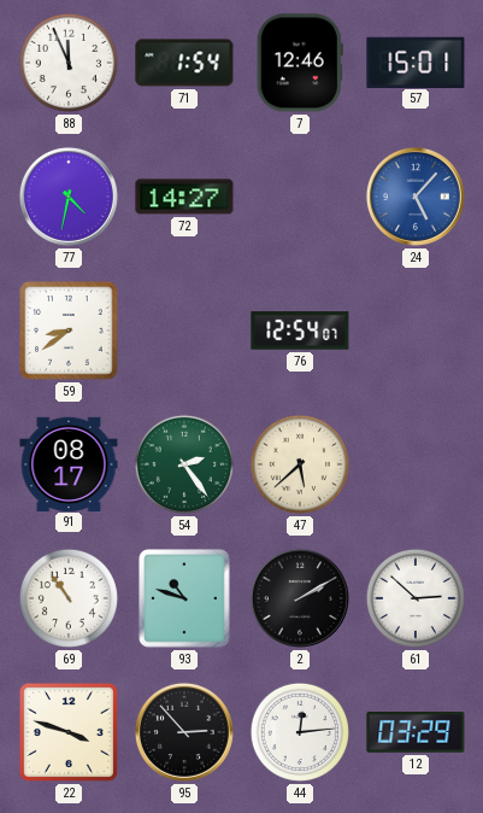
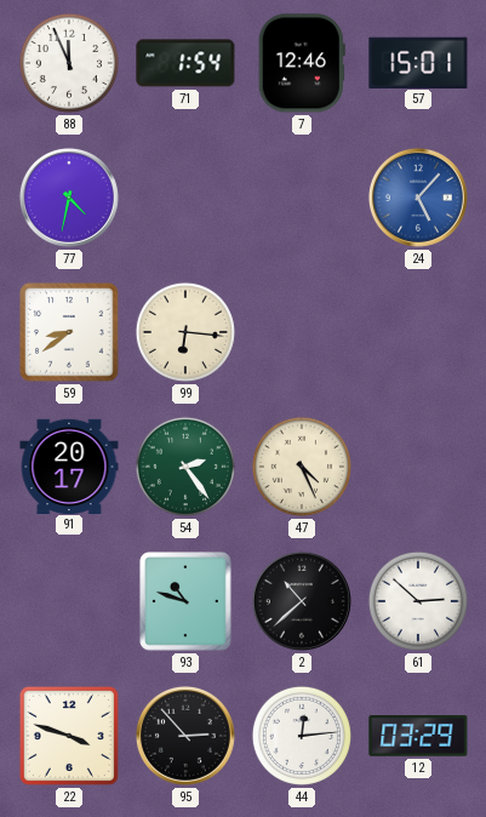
72: 14:27 -> none
99: none -> 6:16
76: 12:54 -> none
91: 08:17 -> 20:17
47: 5:38 -> 4:26
69: 10:54 -> none
2: 2:10 -> 10:38
